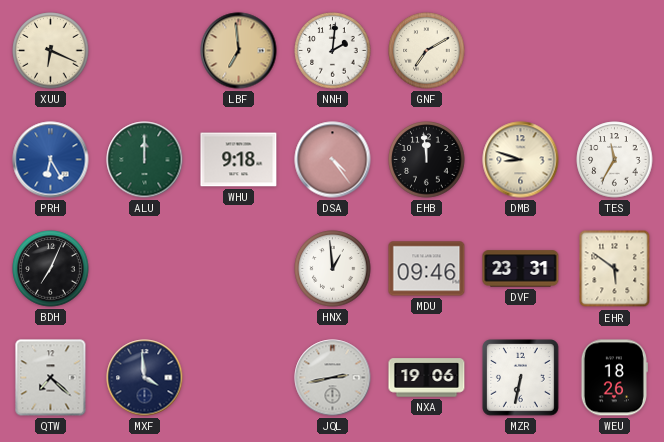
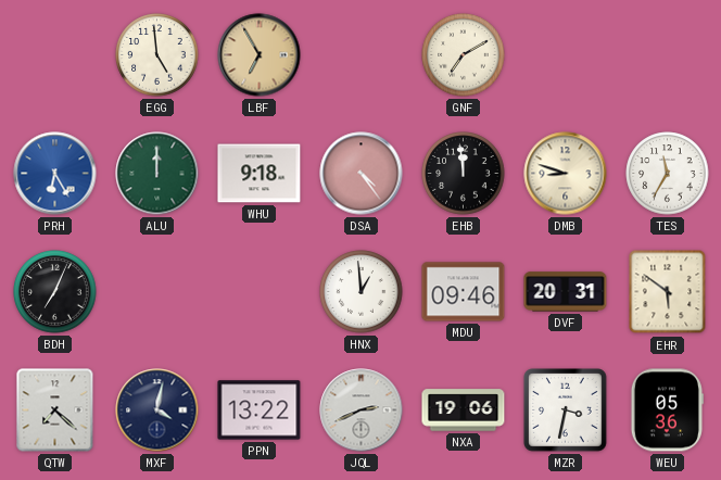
XUU: 6:19 -> none
EGG: none -> 4:59
LBF: 6:59 -> 6:55
NNH: 2:01 -> none
DVF: 23:31 -> 20:31
MXF: 3:59 -> 4:02
PPN: none -> 13:22
JQL: 2:43 -> 2:41
MZR: 6:32 -> 3:32
WEU: 18:26 -> 05:36
